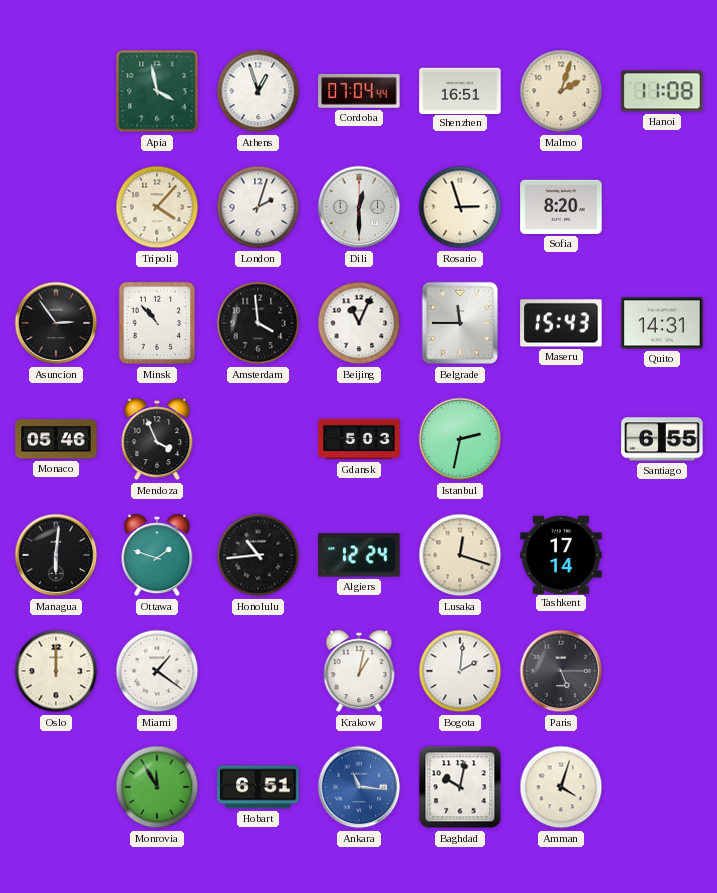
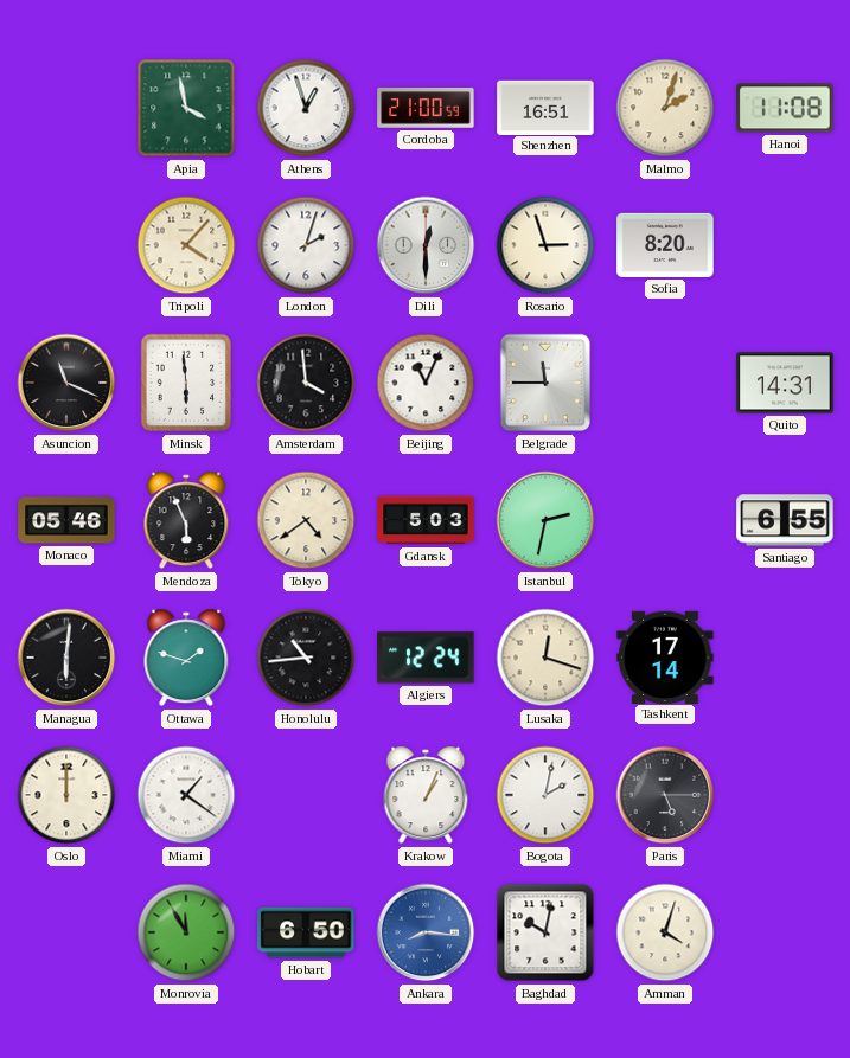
Cordoba: 07:04 -> 21:00
Asuncion: 2:54 -> 11:19
Minsk: 10:53 -> 5:59
Maseru: 15:43 -> none
Mendoza: 3:56 -> 5:56
Tokyo: none -> 4:39
Krakow: 1:02 -> 1:04
Bogota: 2:01 -> 2:02
Hobart: 6:51 -> 6:50
Ankara: 11:16 -> 8:16
